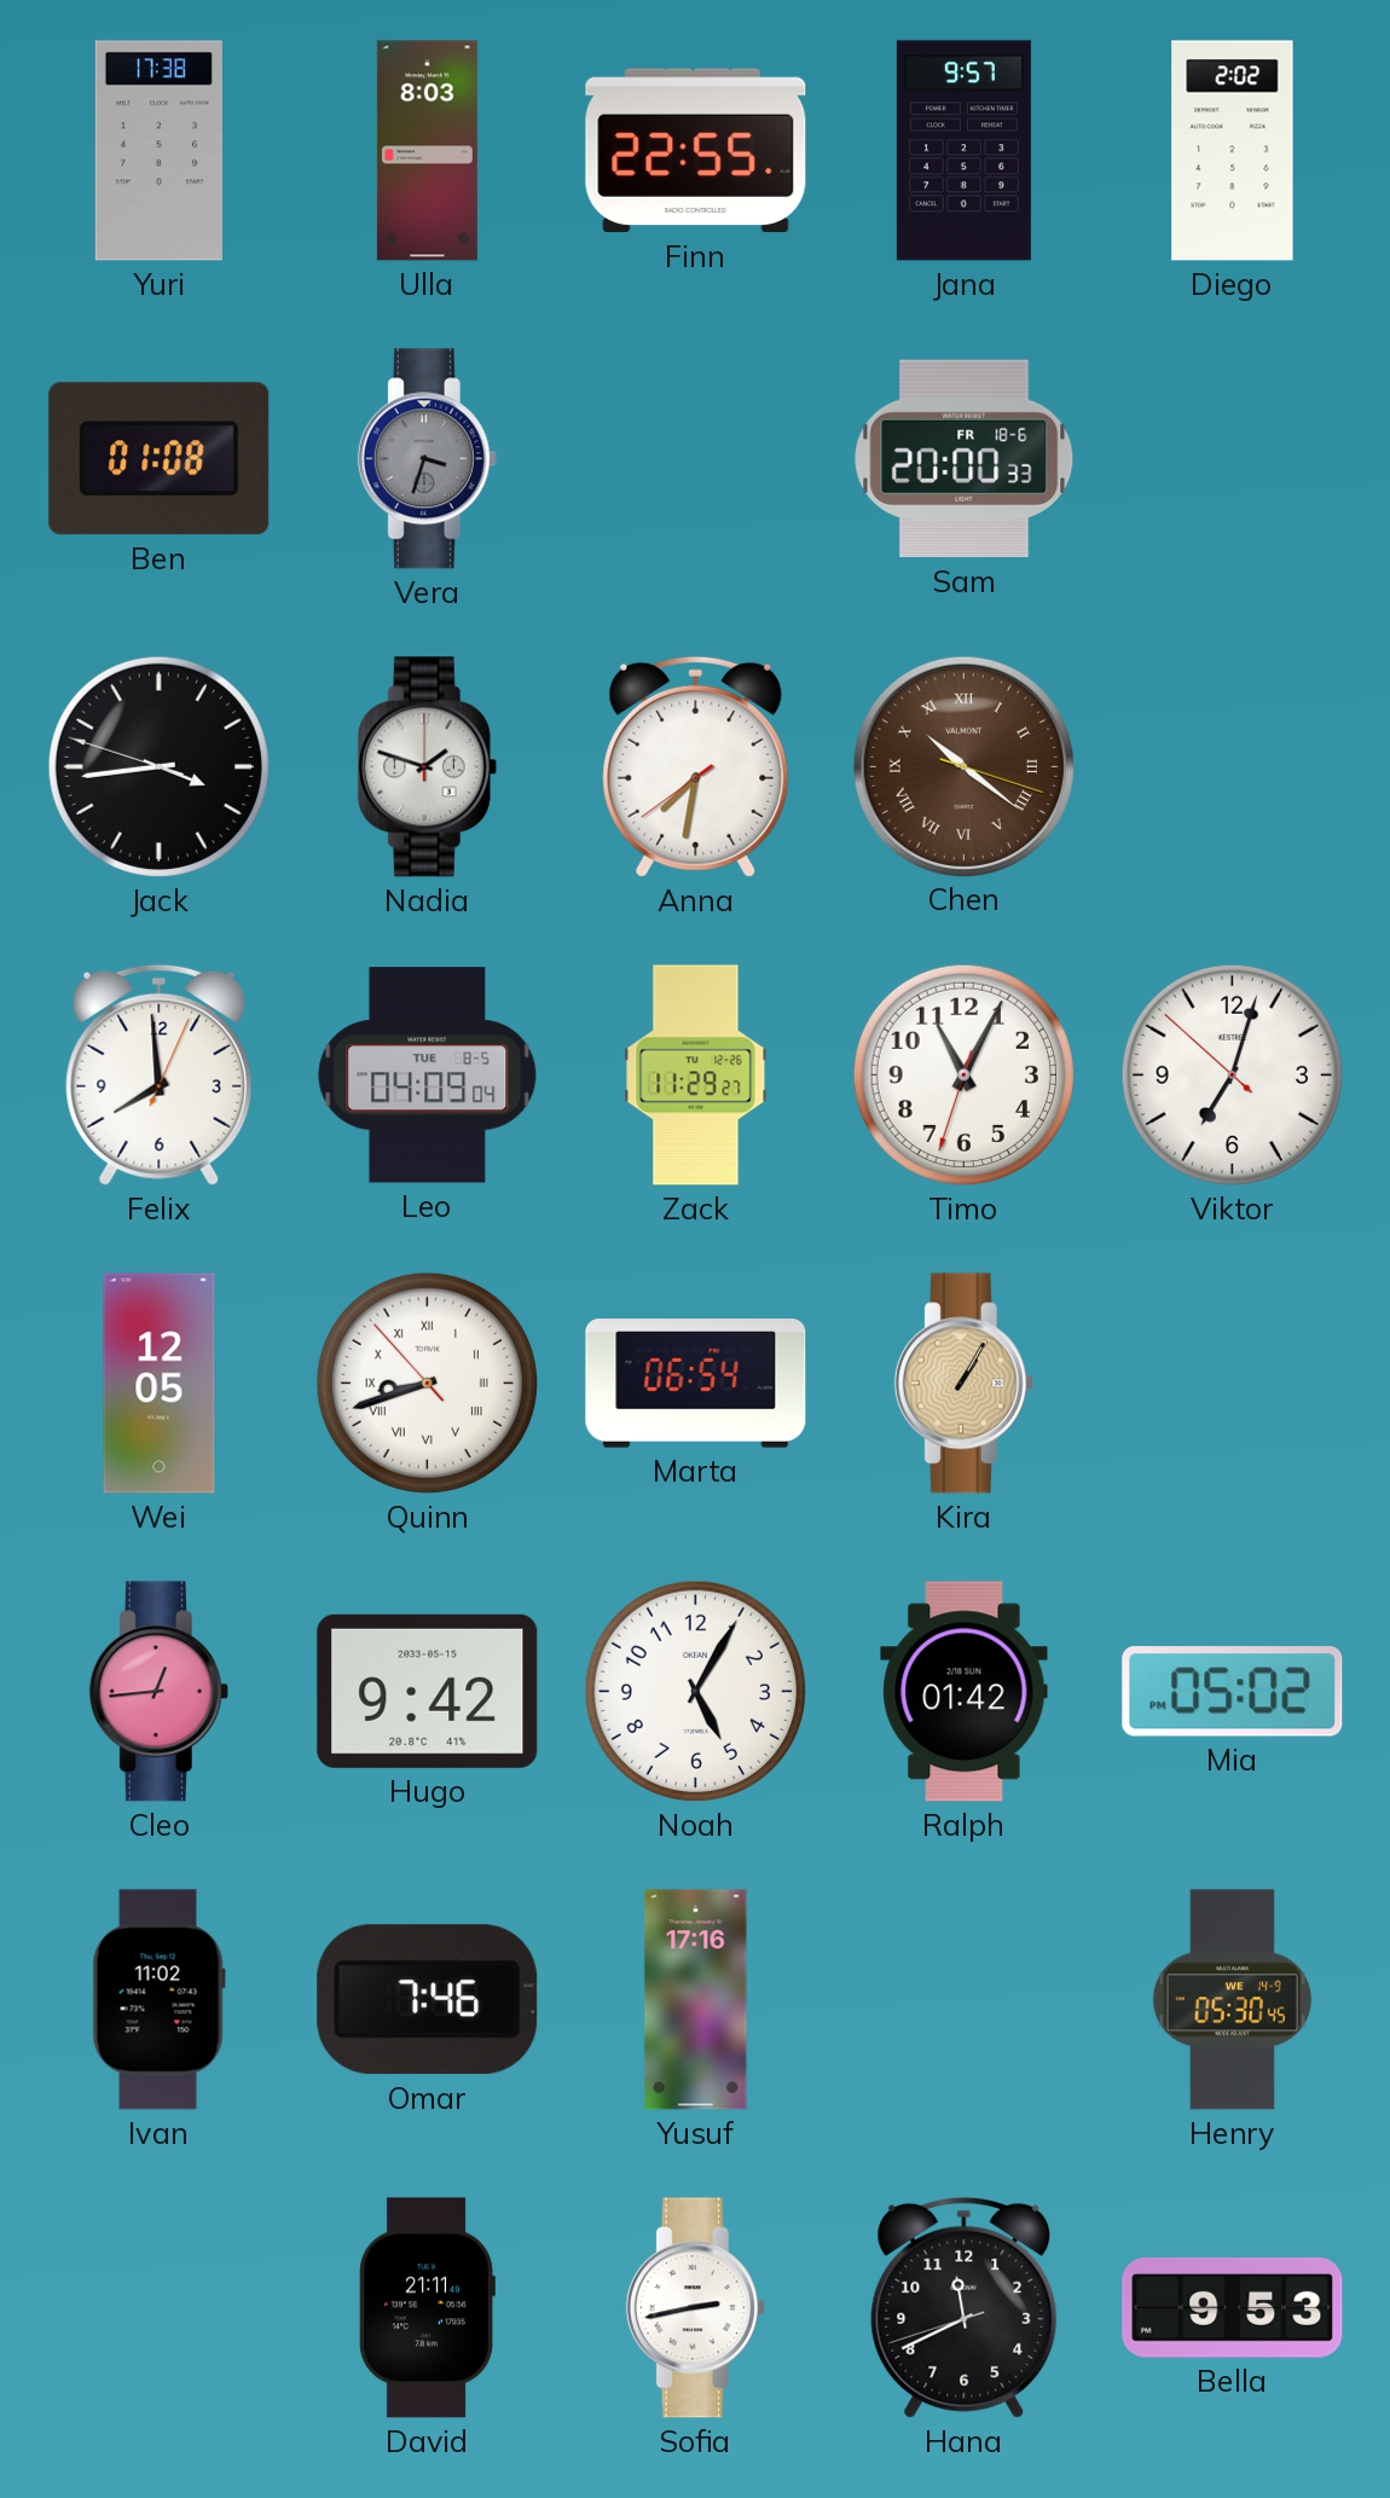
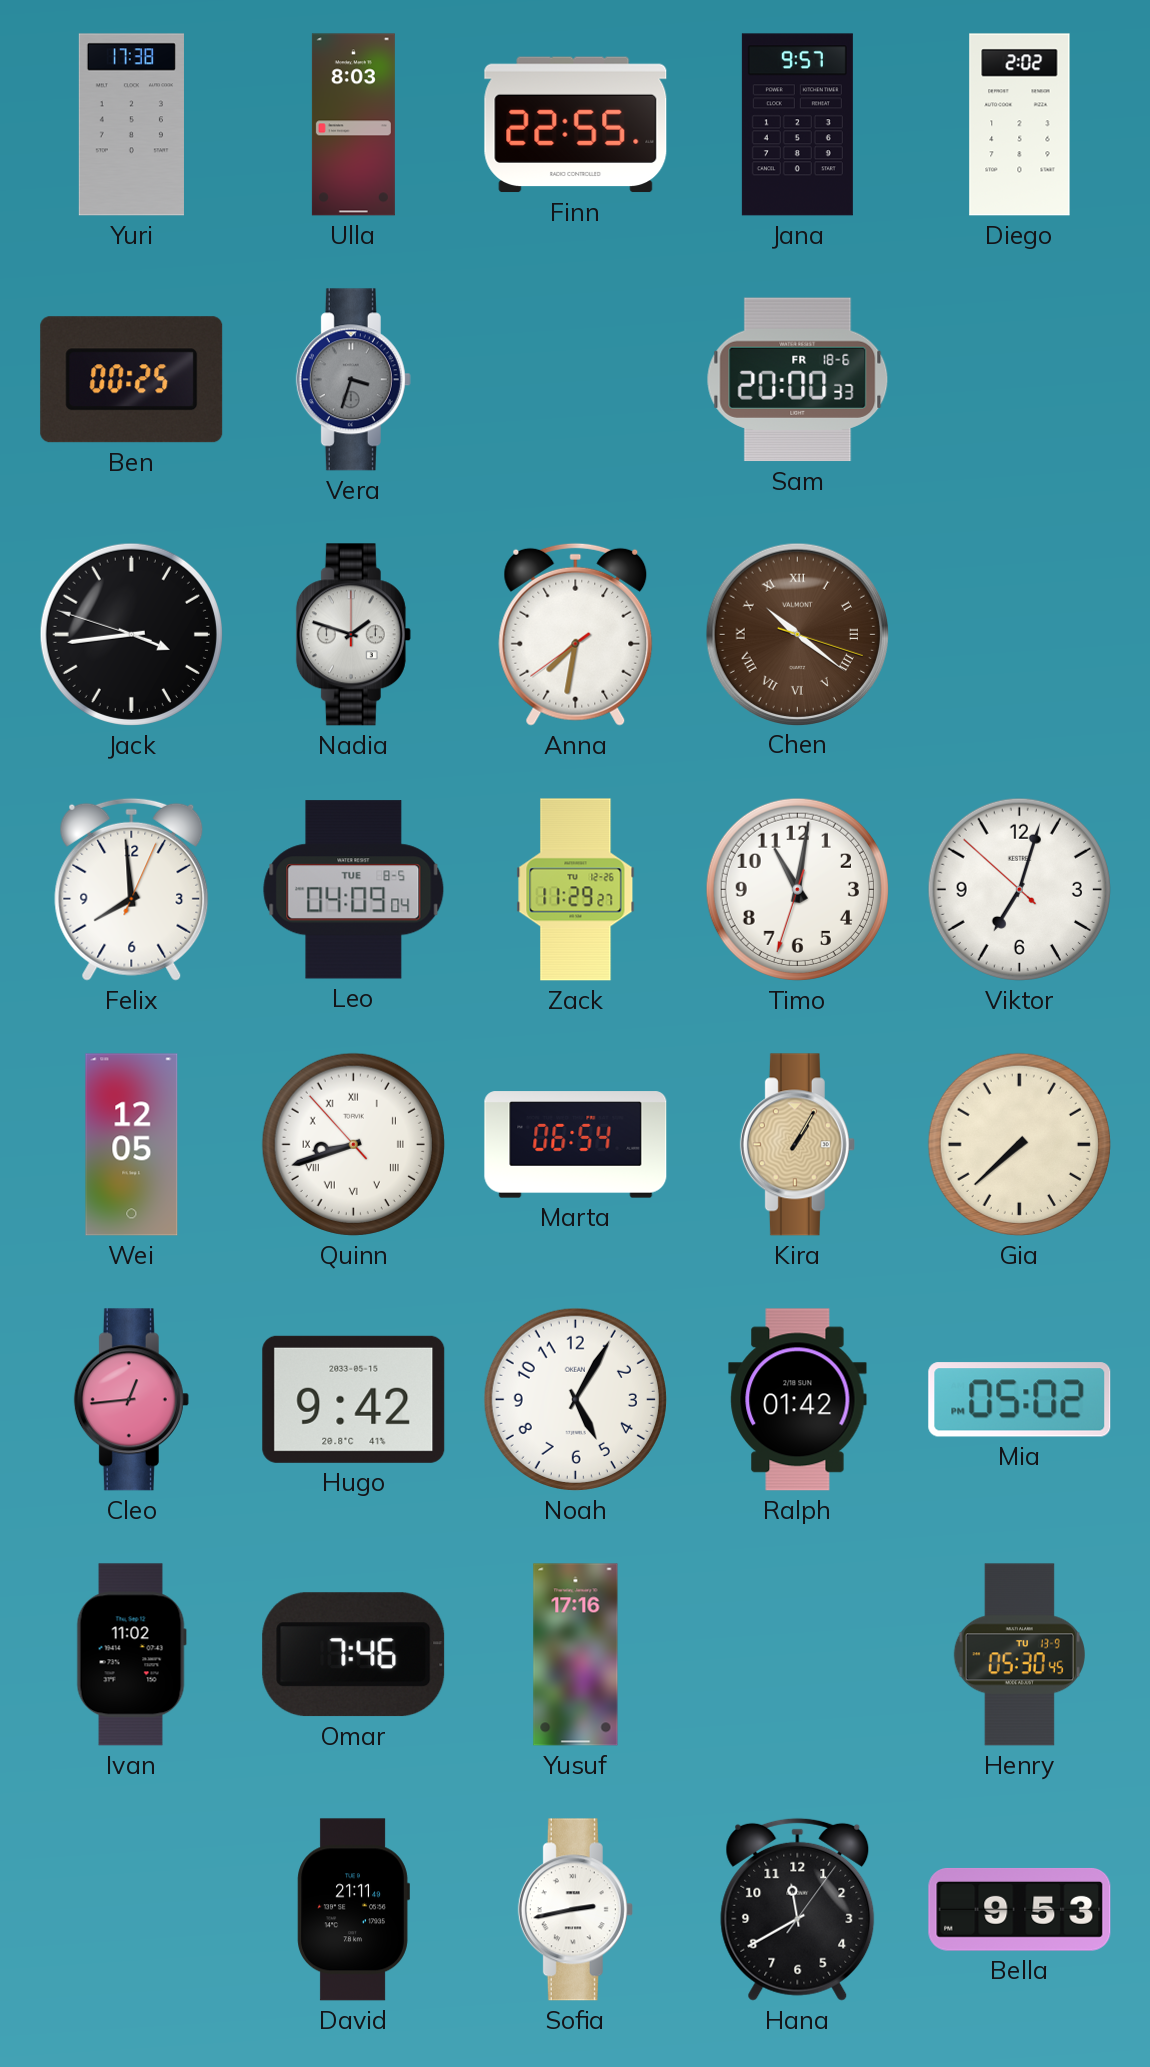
Ben: 01:08 -> 00:25
Timo: 11:04 -> 11:01
Gia: none -> 7:38
Henry date: WE 14-9 -> TU 13-9
Hana: 11:40:42 -> 11:40:06
